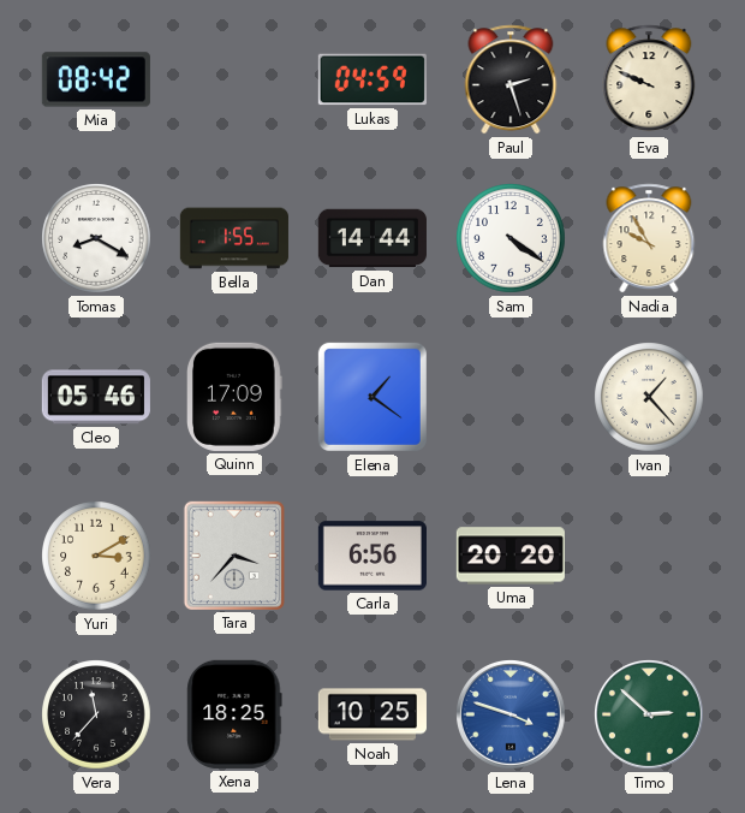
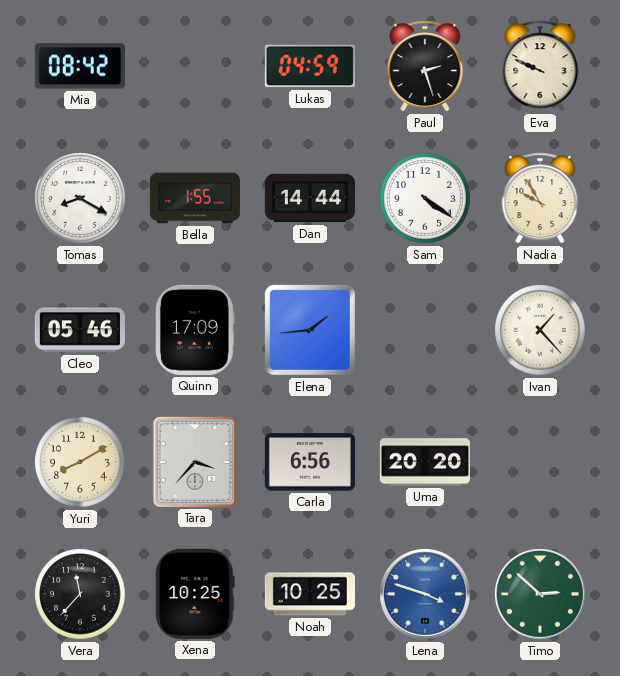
Elena: 1:21 -> 1:44
Yuri: 3:10 -> 8:10
Xena: 18:25 -> 10:25
